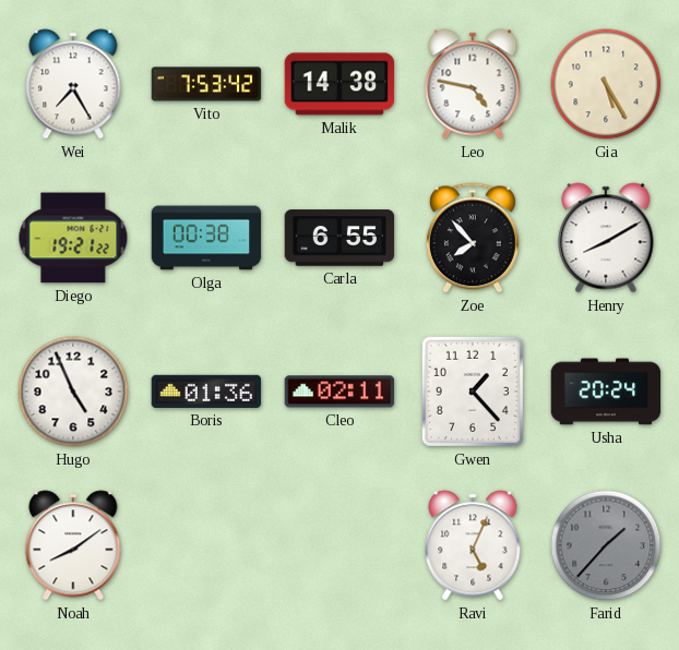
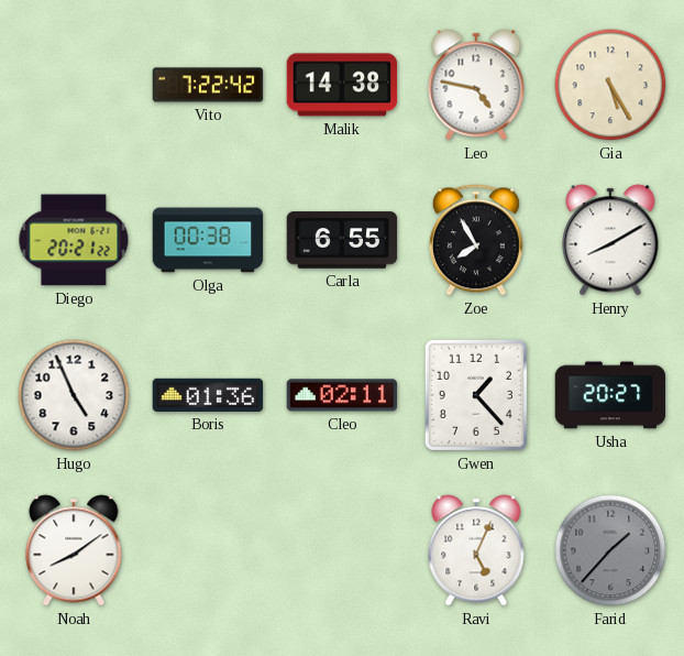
Wei: 7:25 -> none
Vito: 7:53 -> 7:22
Diego: 19:21 -> 20:21
Zoe: 7:53 -> 7:55
Usha: 20:24 -> 20:27
